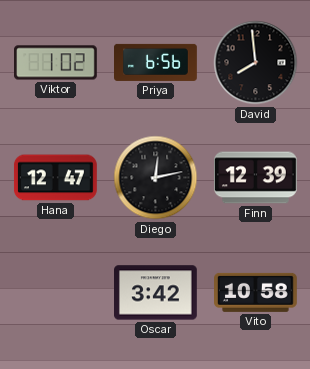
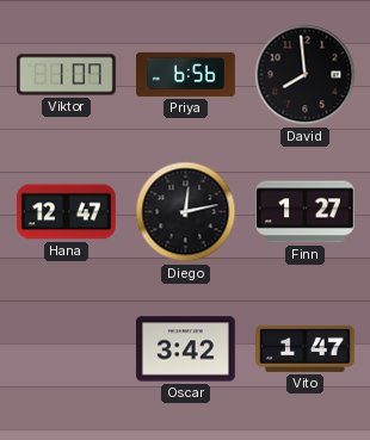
Viktor: 1:02 -> 1:07
Finn: 12:39 -> 1:27
Vito: 10:58 -> 1:47
